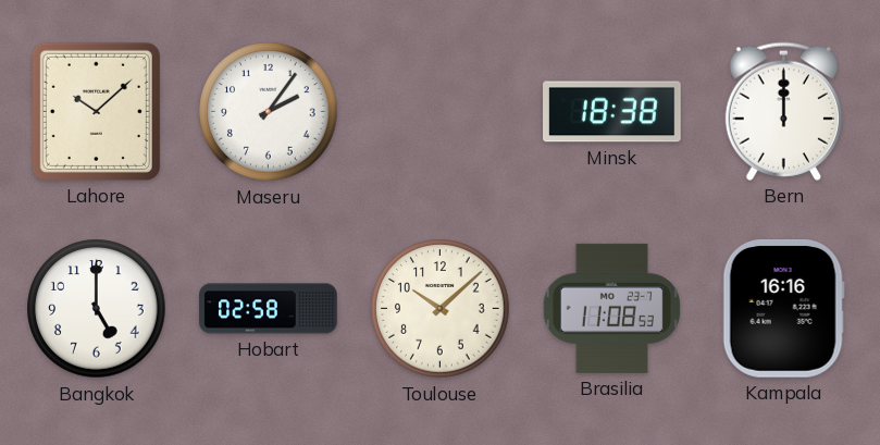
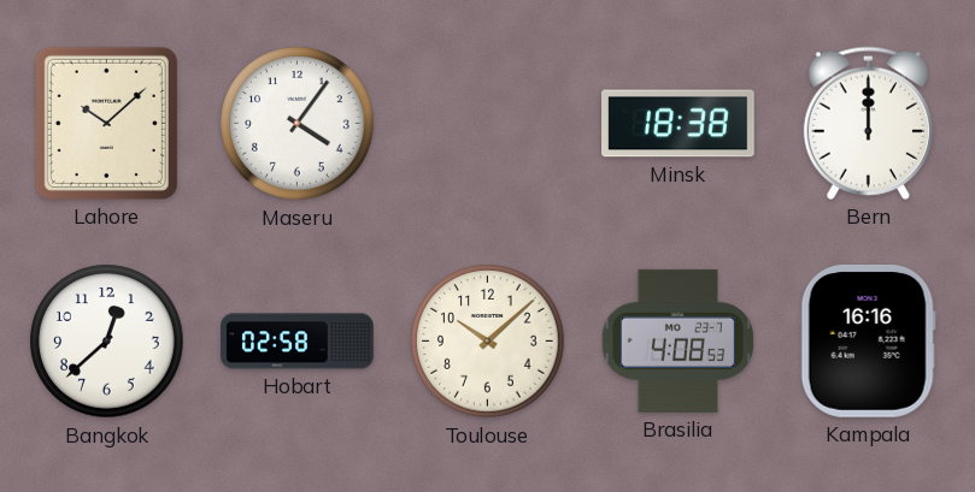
Maseru: 2:06 -> 4:06
Bangkok: 5:00 -> 12:38
Brasilia: 11:08 -> 4:08
